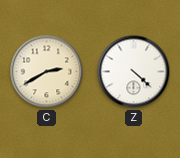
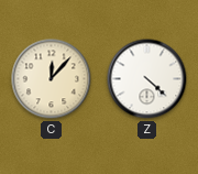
C: 2:40 -> 12:07
